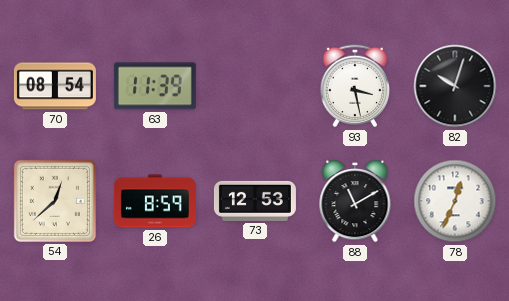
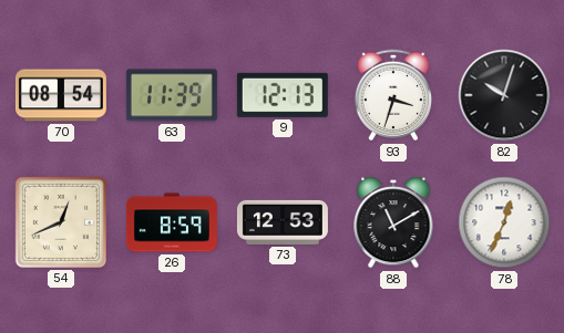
9: none -> 12:13
93: 3:28 -> 3:33
54: 12:38 -> 12:41
